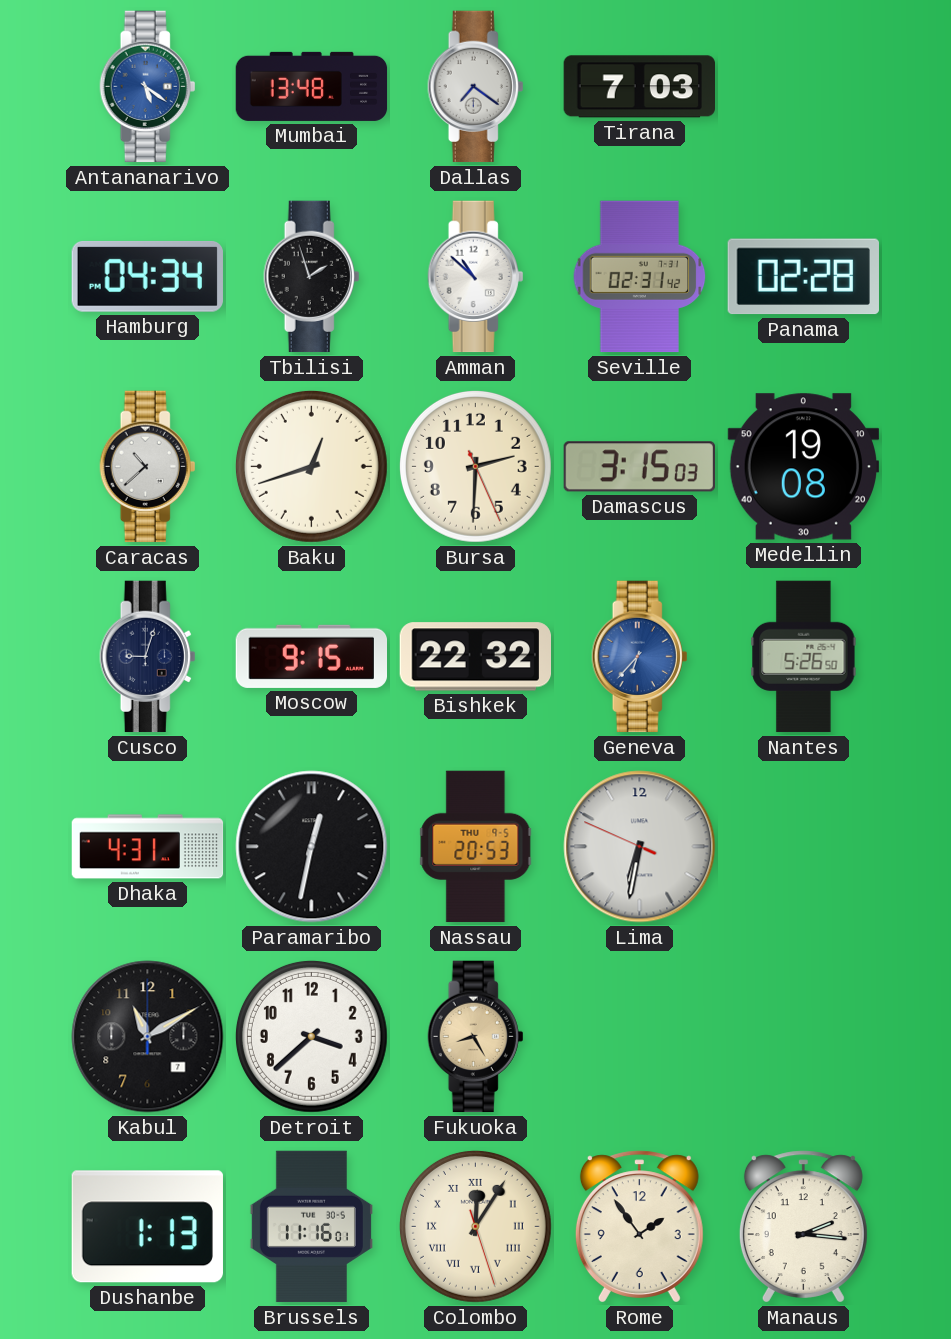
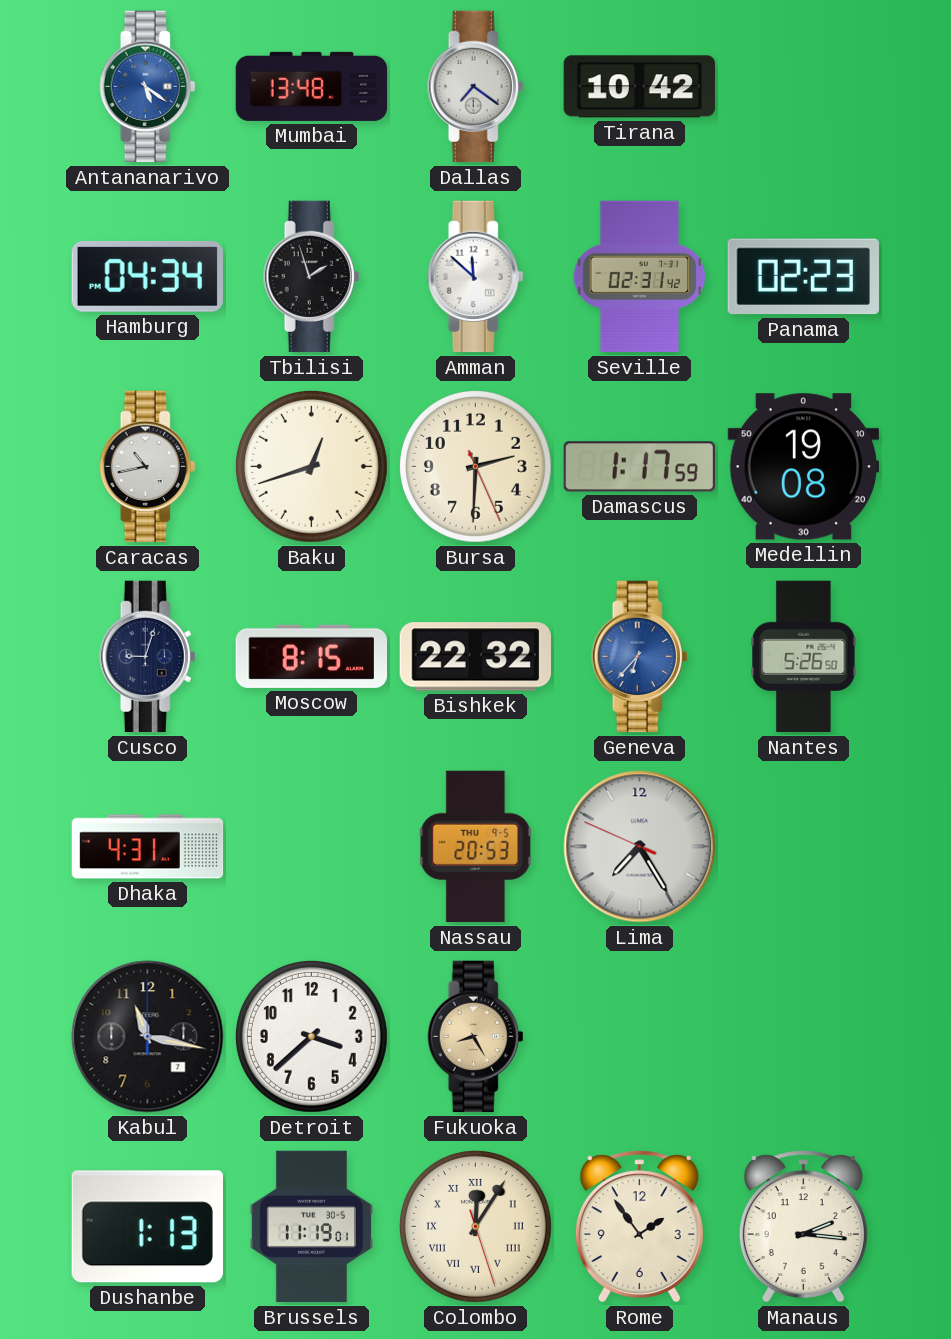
Tirana: 7:03 -> 10:42
Amman: 10:52 -> 11:52
Panama: 02:28 -> 02:23
Caracas: 10:38 -> 10:43
Damascus: 3:15 -> 1:17
Moscow: 9:15 -> 8:15
Paramaribo: 12:32 -> none
Lima: 6:31 -> 7:24
Kabul: 11:10 -> 11:17
Brussels: 11:16 -> 11:19
